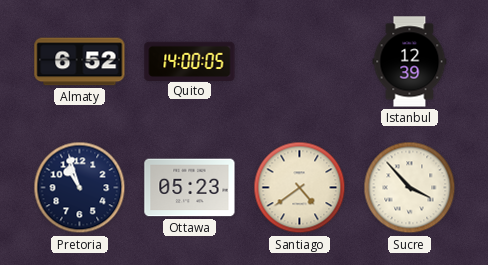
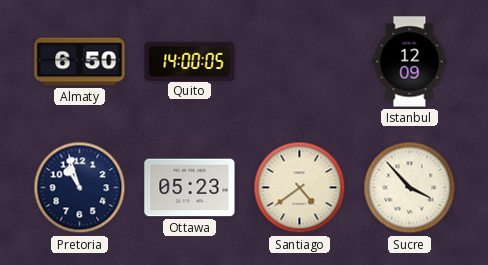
Almaty: 6:52 -> 6:50
Istanbul: 12:39 -> 12:09
